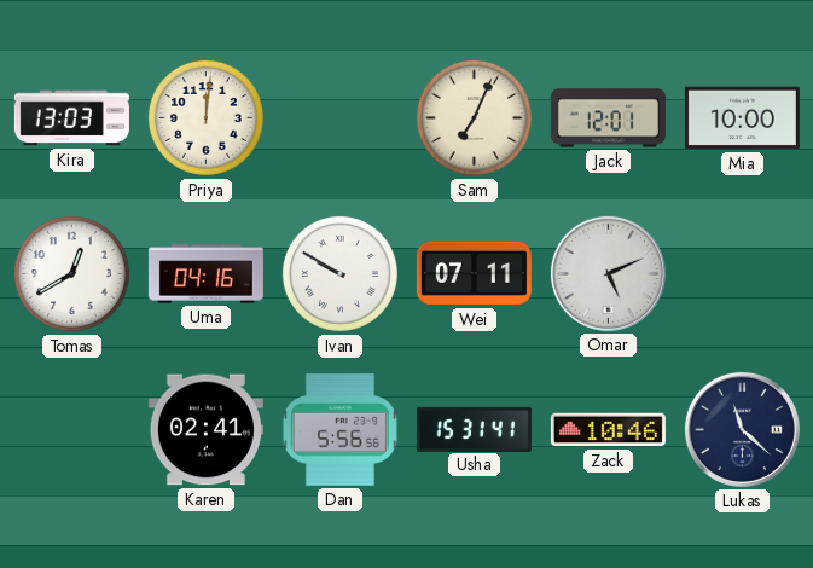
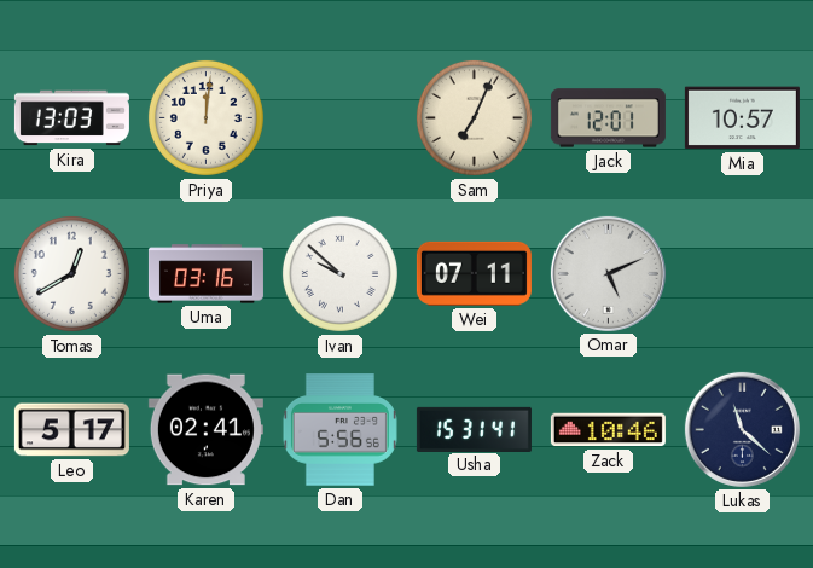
Mia: 10:00 -> 10:57
Uma: 04:16 -> 03:16
Ivan: 9:50 -> 9:52
Leo: none -> 5:17
